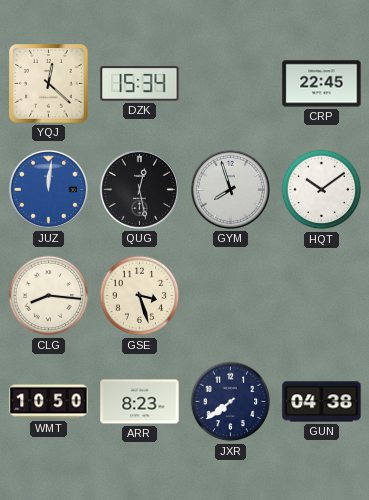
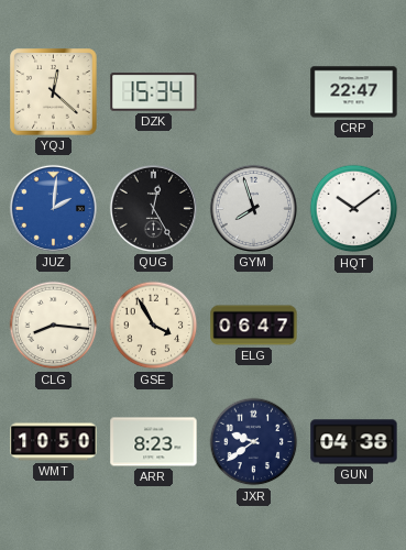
CRP: 22:45 -> 22:47
JUZ: 12:01 -> 2:01
QUG: 12:28 -> 12:25
GSE: 3:27 -> 3:55
ELG: none -> 06:47
JXR: 7:39 -> 9:39
